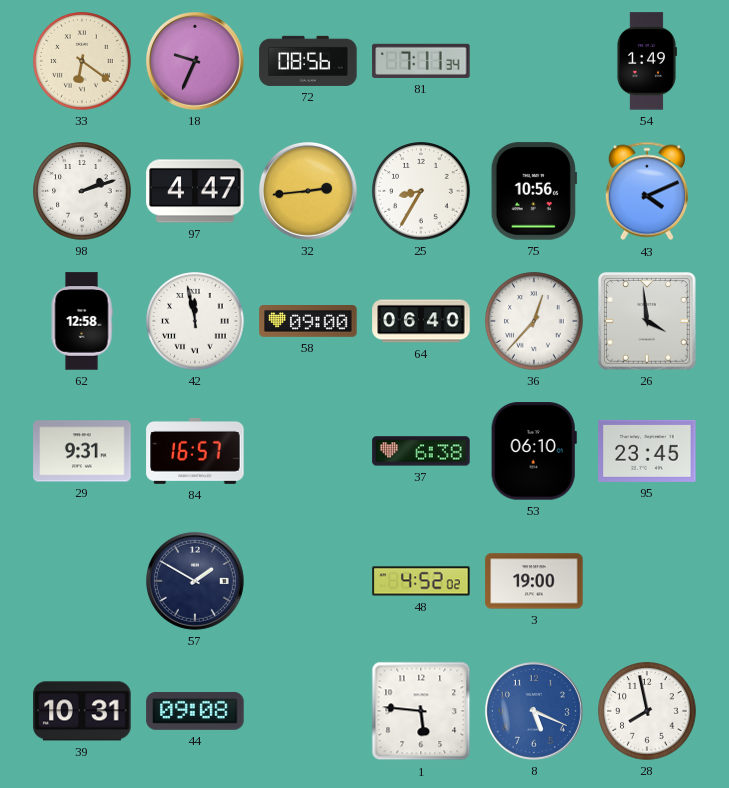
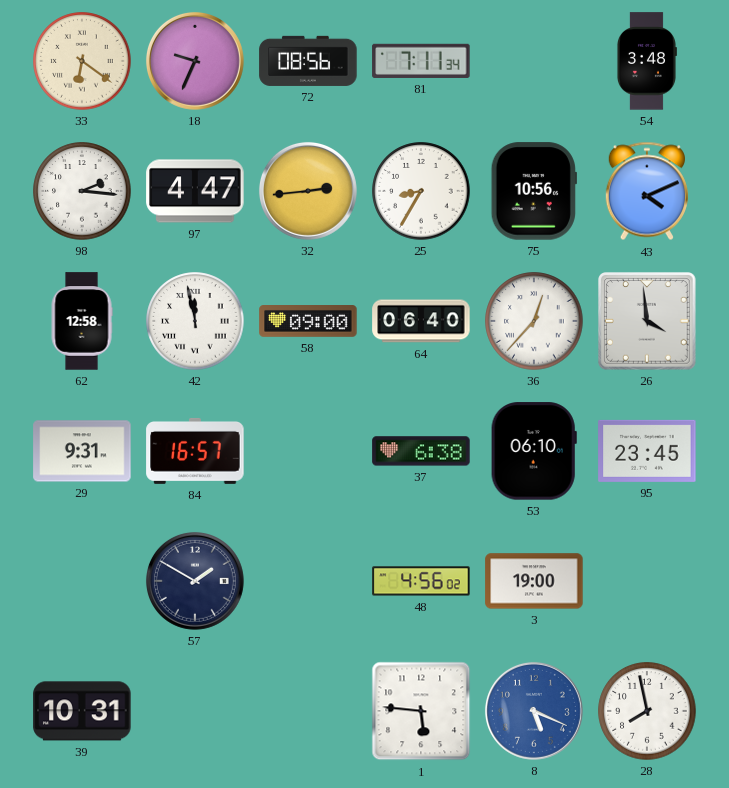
54: 1:49 -> 3:48
98: 2:12 -> 2:16
48: 4:52 -> 4:56
44: 09:08 -> none
